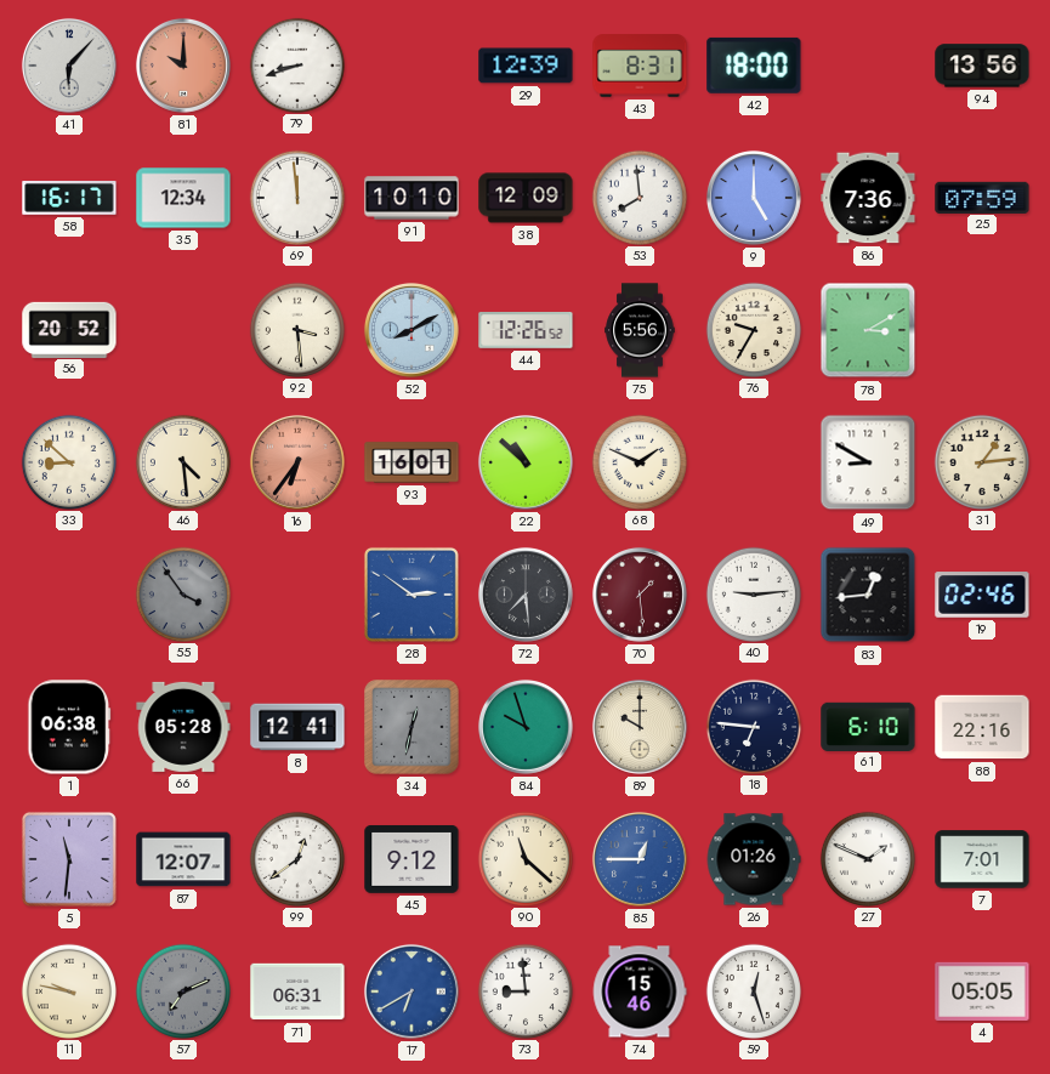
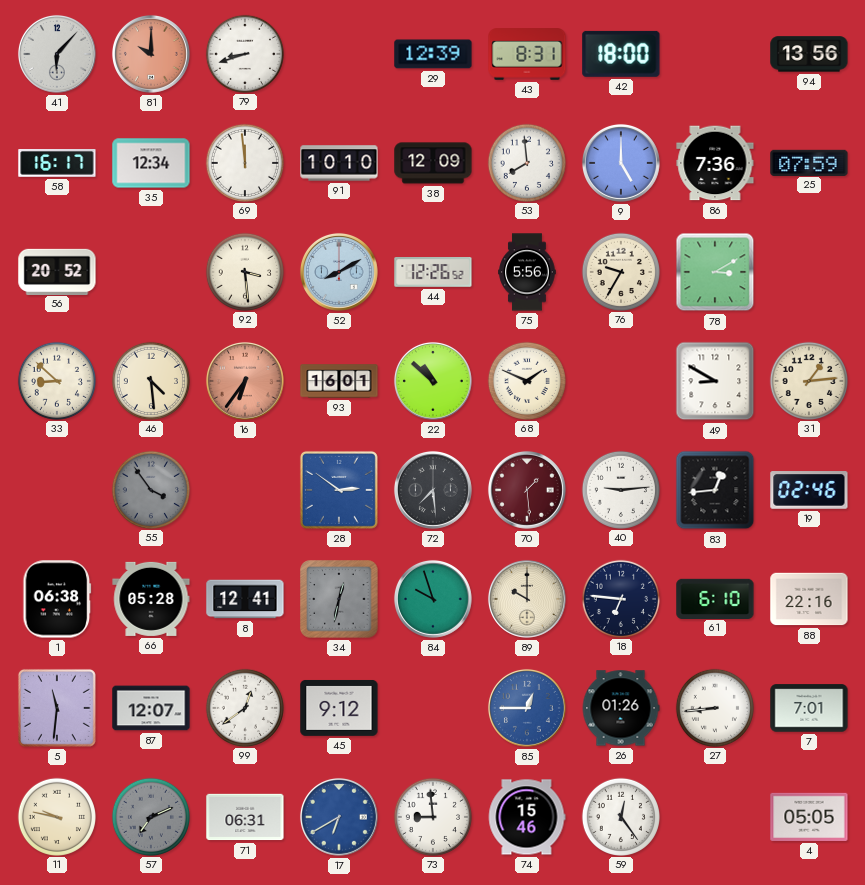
90: 11:22 -> none
27: 1:49 -> 8:44
59: 12:27 -> 12:24
